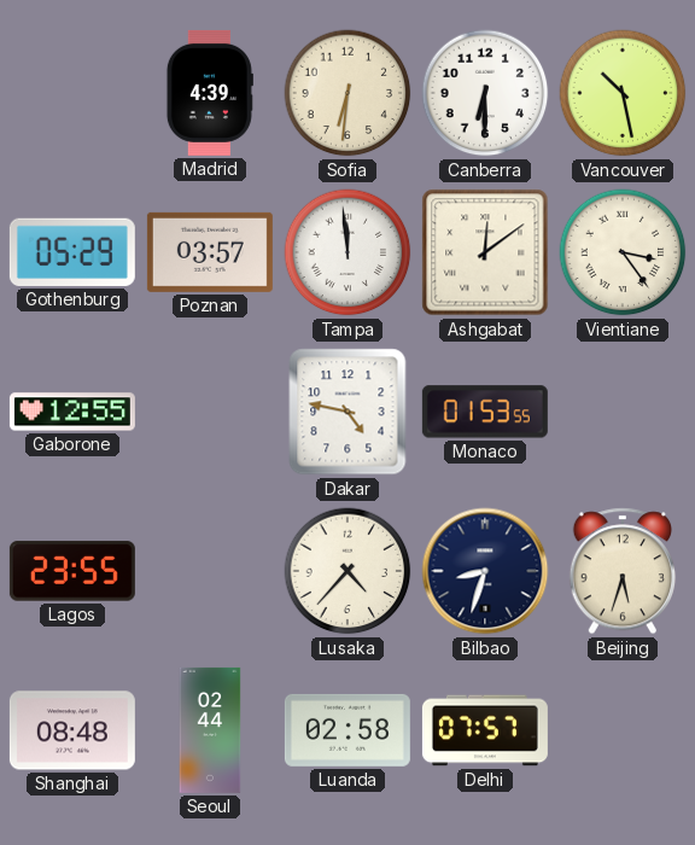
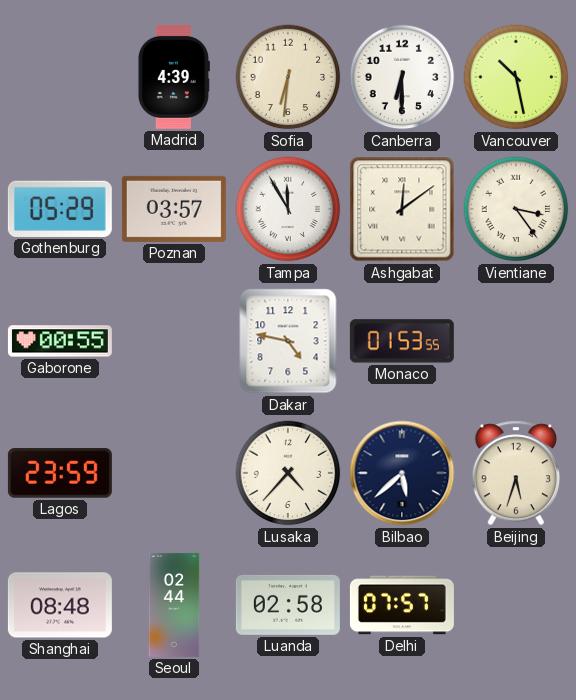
Tampa: 11:59 -> 11:55
Gaborone: 12:55 -> 00:55
Lagos: 23:55 -> 23:59
Bilbao: 8:33 -> 5:38
